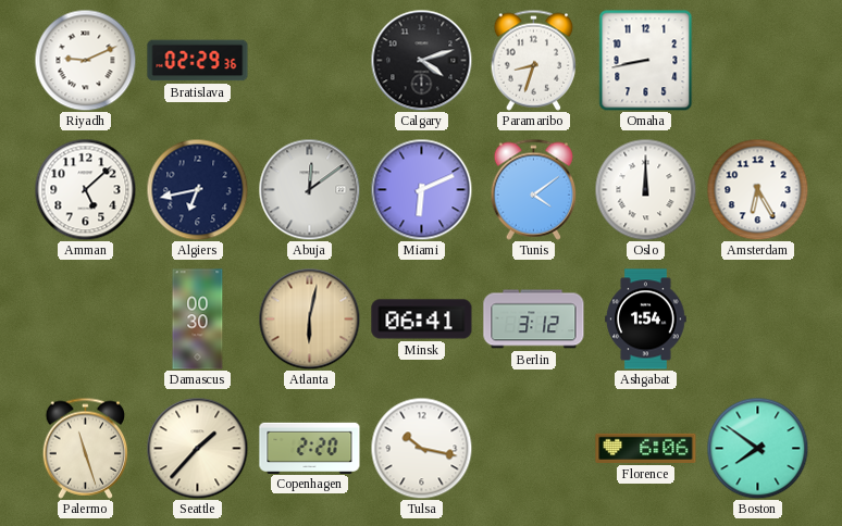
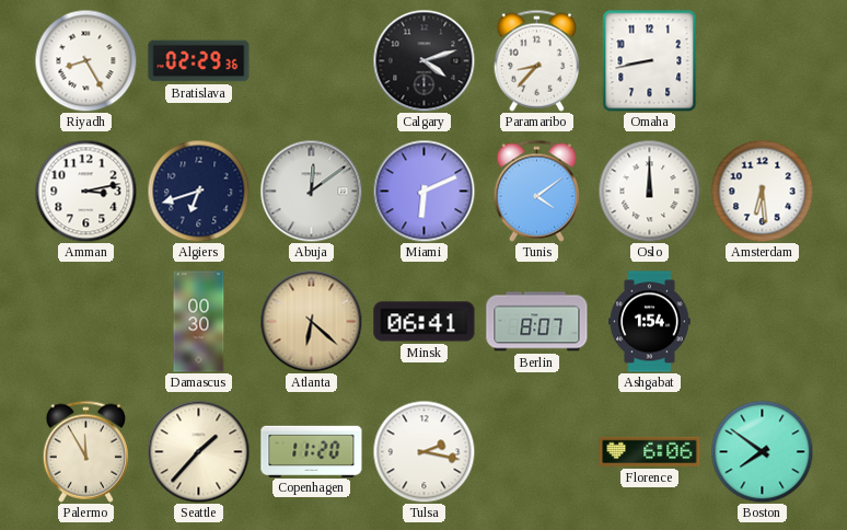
Riyadh: 9:11 -> 8:25
Paramaribo: 8:33 -> 8:37
Amman: 5:08 -> 3:13
Algiers: 6:43 -> 6:42
Amsterdam: 6:25 -> 6:29
Atlanta: 6:02 -> 6:22
Berlin: 3:12 -> 8:07
Palermo: 11:27 -> 11:55
Copenhagen: 2:20 -> 11:20
Tulsa: 10:17 -> 2:17
